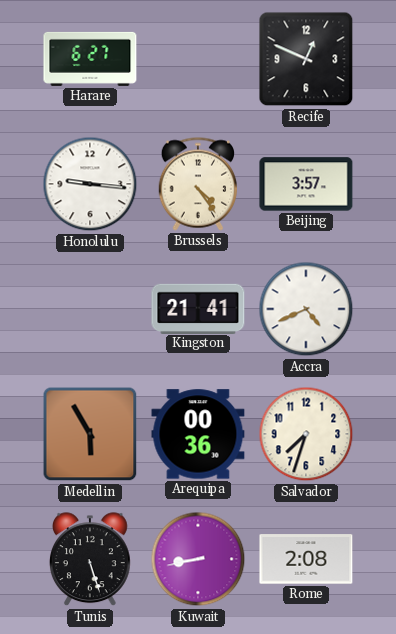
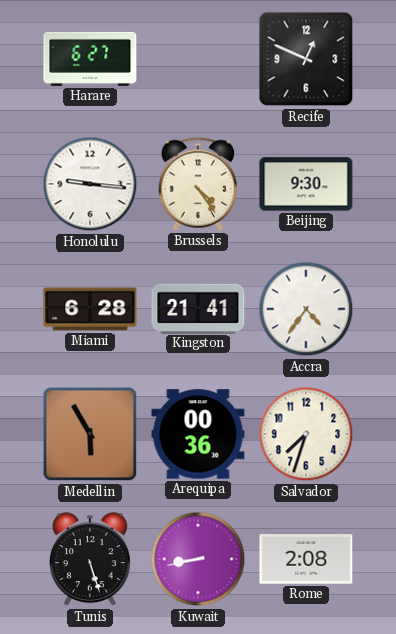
Beijing: 3:57 -> 9:30
Miami: none -> 6:28
Accra: 4:41 -> 4:36
